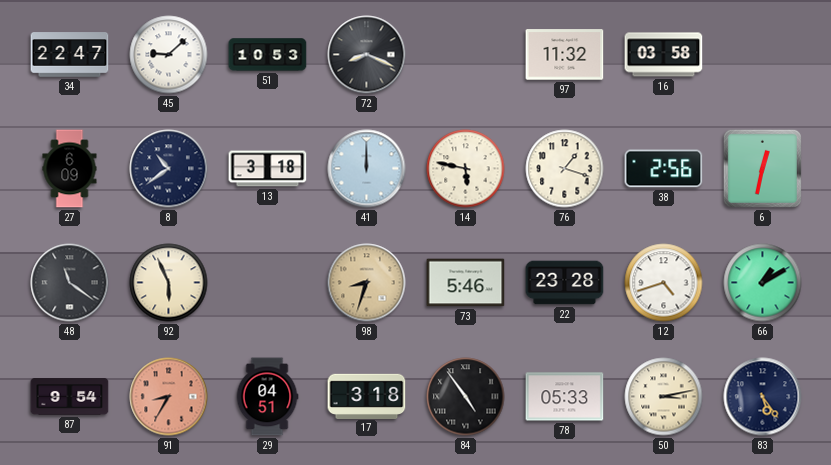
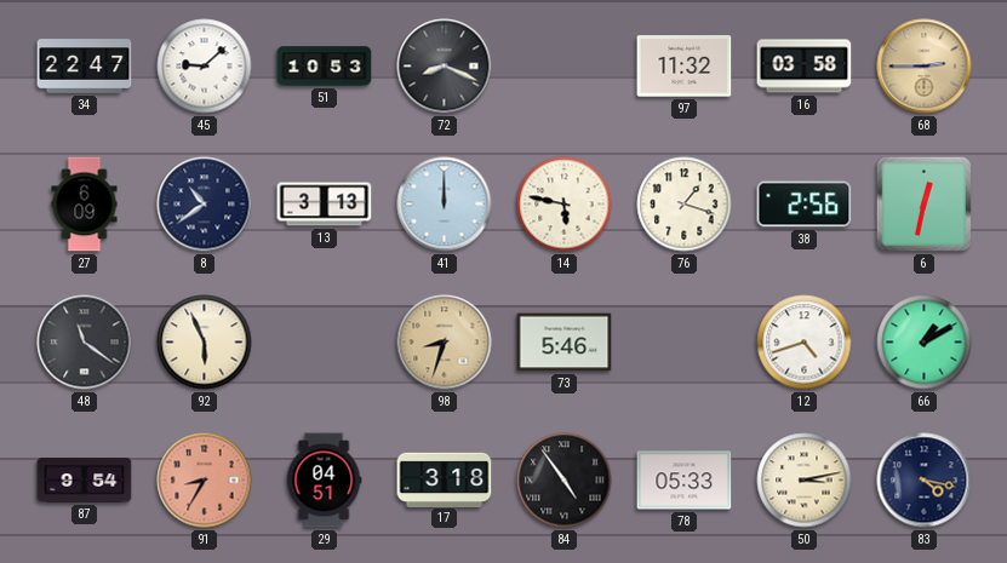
68: none -> 2:45
13: 3:18 -> 3:13
22: 23:28 -> none
83: 5:24 -> 4:17
